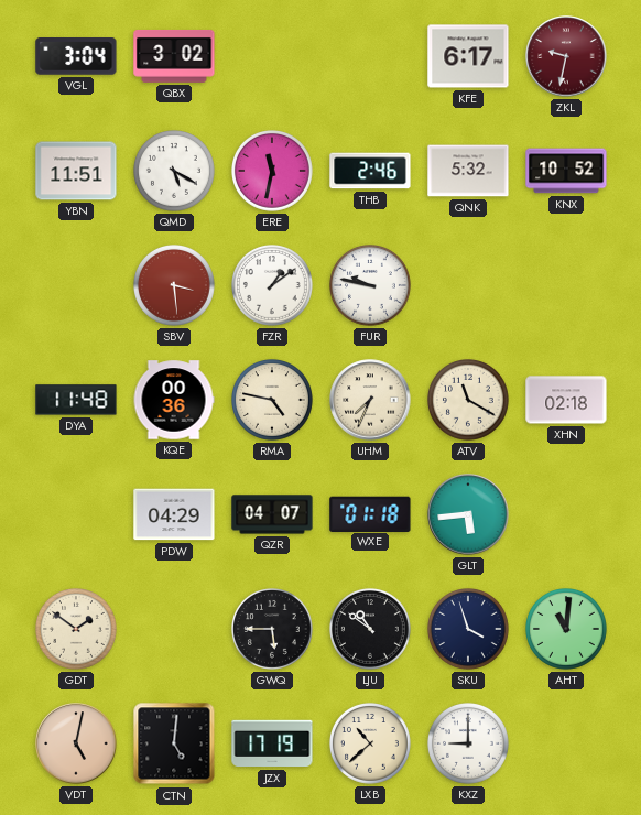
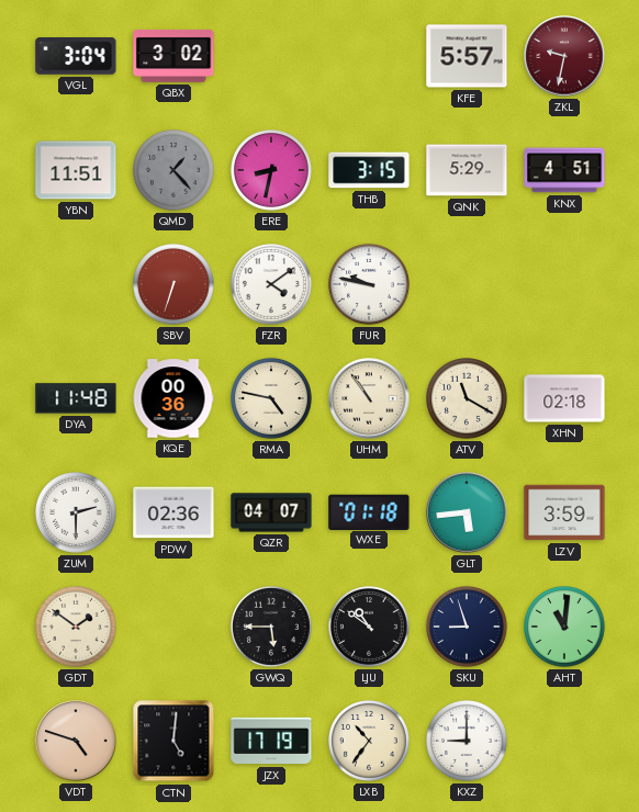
KFE: 6:17 -> 5:57
QMD: 5:20 -> 1:23
QMD dial: white -> grey
ERE: 11:32 -> 8:32
THB: 2:46 -> 3:15
QNK: 5:32 -> 5:29
KNX: 10:52 -> 4:51
SBV: 3:29 -> 6:33
FZR: 1:09 -> 4:09
UHM: 7:34 -> 10:54
ZUM: none -> 2:30
PDW: 04:29 -> 02:36
LZV: none -> 3:59
SKU: 3:57 -> 8:57
VDT: 5:02 -> 4:48
LXB: 10:38 -> 10:36
